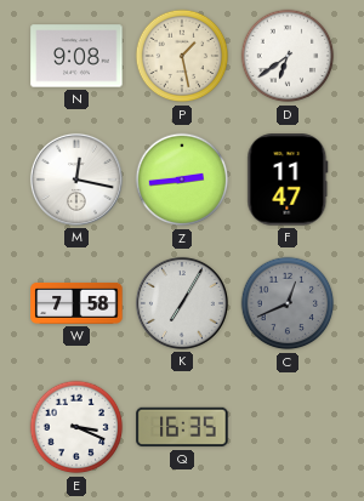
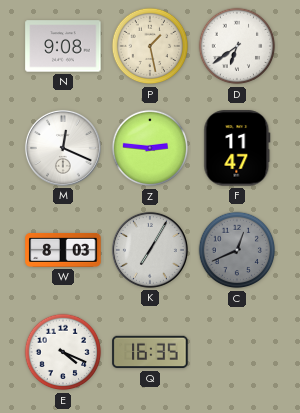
M: 12:17 -> 12:19
Z: 2:44 -> 2:46
W: 7:58 -> 8:03
E: 3:19 -> 4:19
